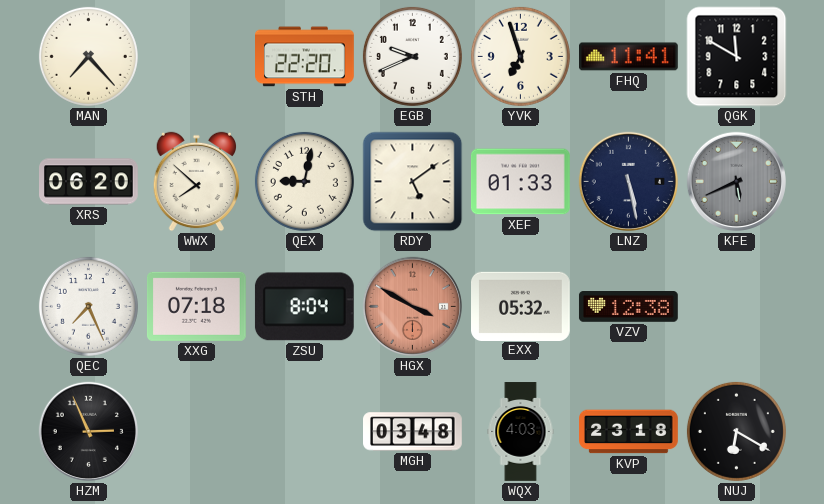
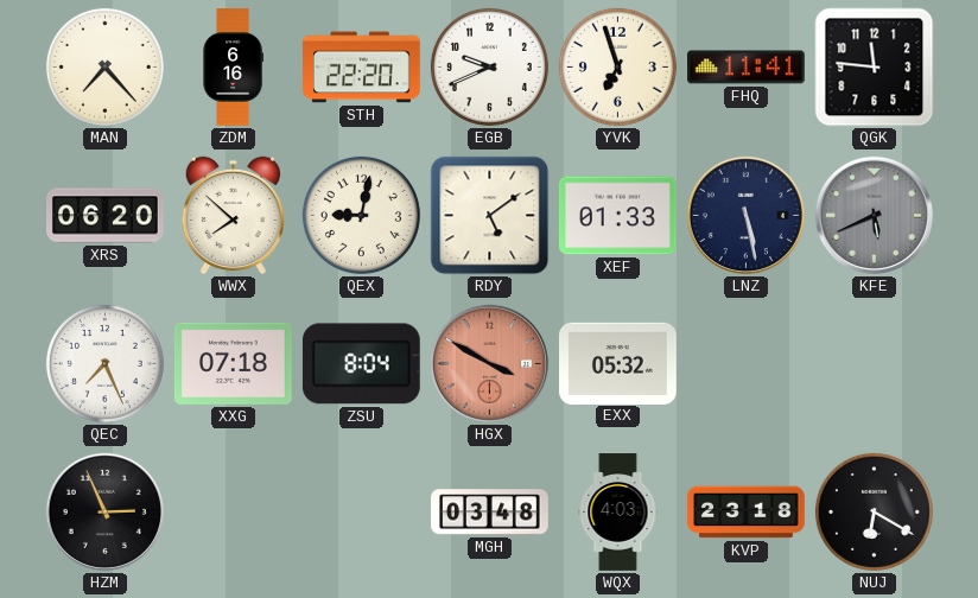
ZDM: none -> 6:16
QGK: 11:50 -> 11:46
VZV: 12:38 -> none
